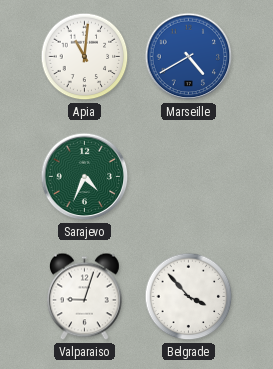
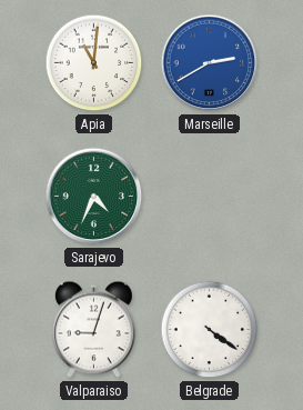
Marseille: 4:40 -> 2:40
Belgrade: 3:53 -> 4:21
